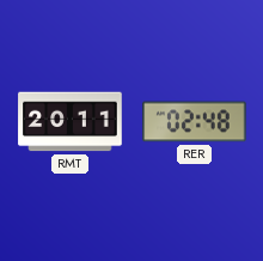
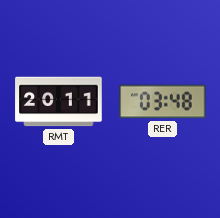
RER: 02:48 -> 03:48
